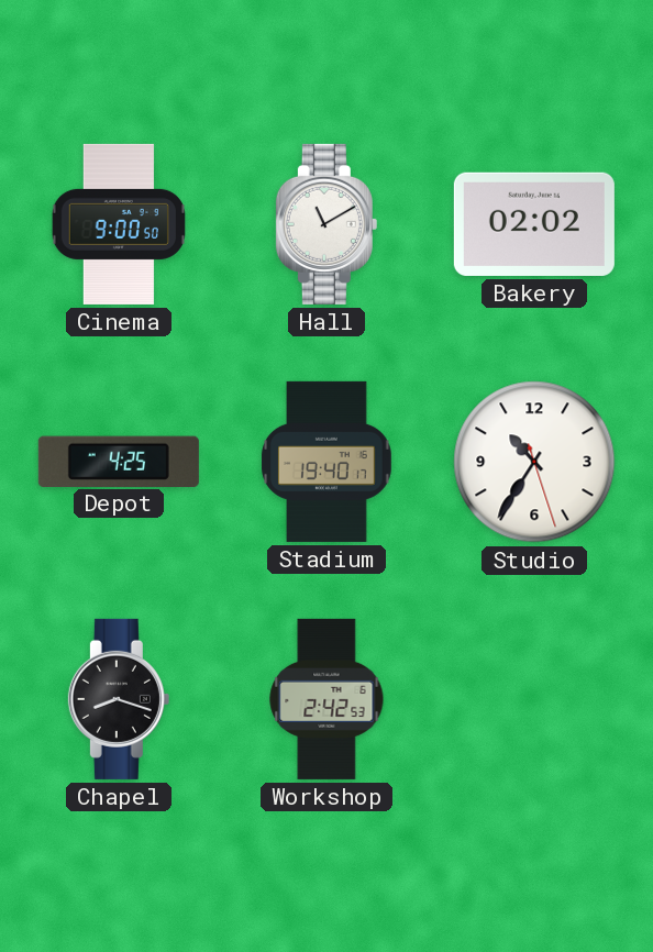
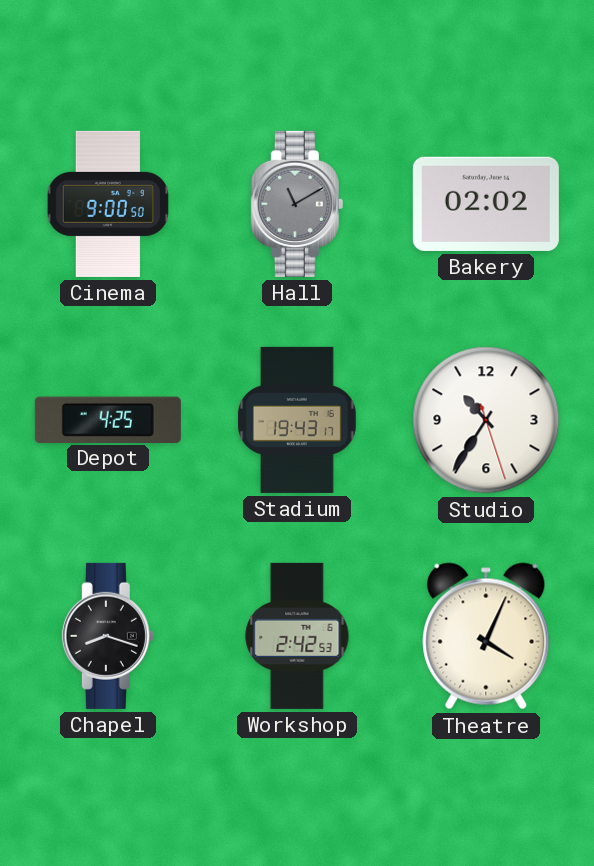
Hall dial: white -> grey
Stadium: 19:40 -> 19:43
Theatre: none -> 4:04
